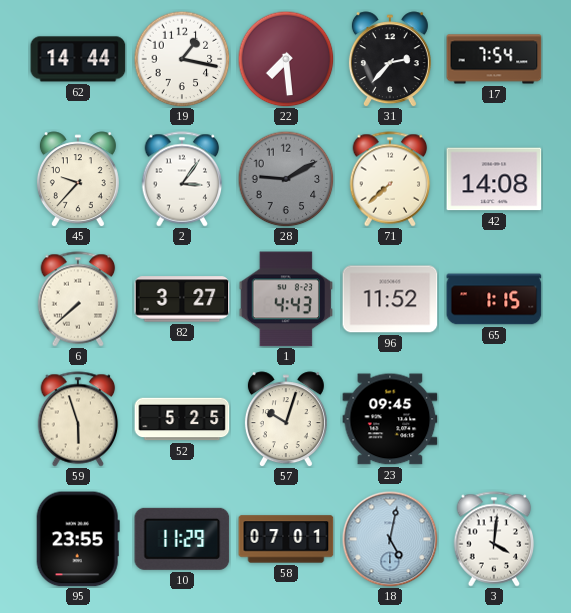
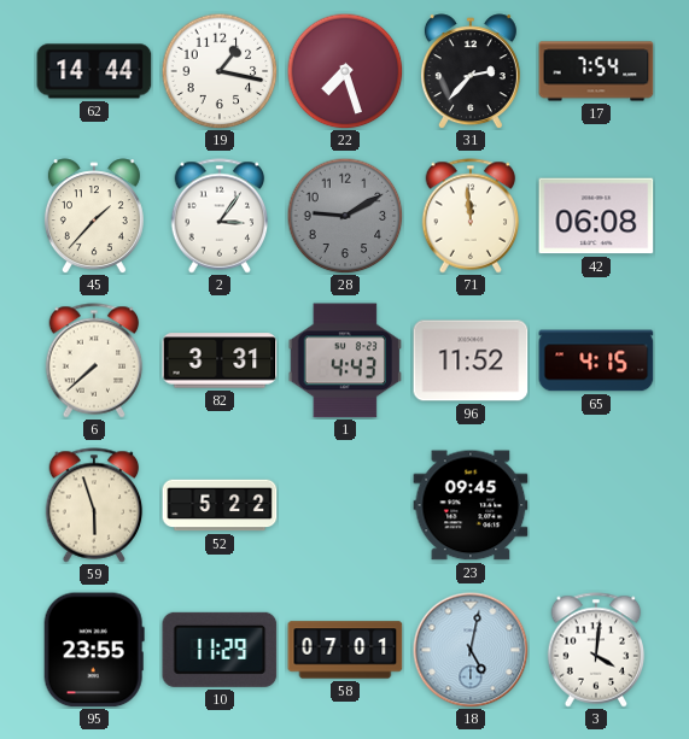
22: 7:29 -> 7:27
45: 9:37 -> 1:37
71: 7:38 -> 11:59
42: 14:08 -> 06:08
82: 3:27 -> 3:31
65: 1:15 -> 4:15
52: 5:25 -> 5:22
57: 10:03 -> none
